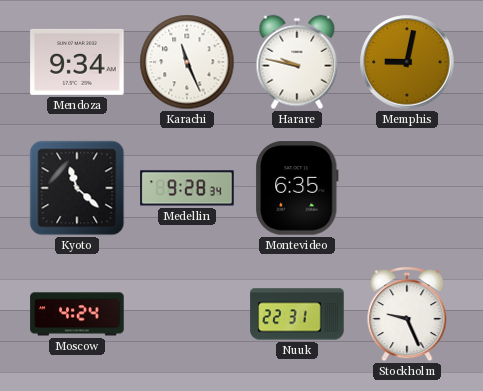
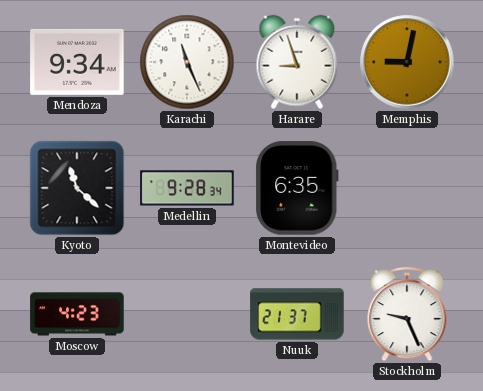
Harare: 9:47 -> 8:57
Moscow: 4:24 -> 4:23
Nuuk: 22:31 -> 21:37
